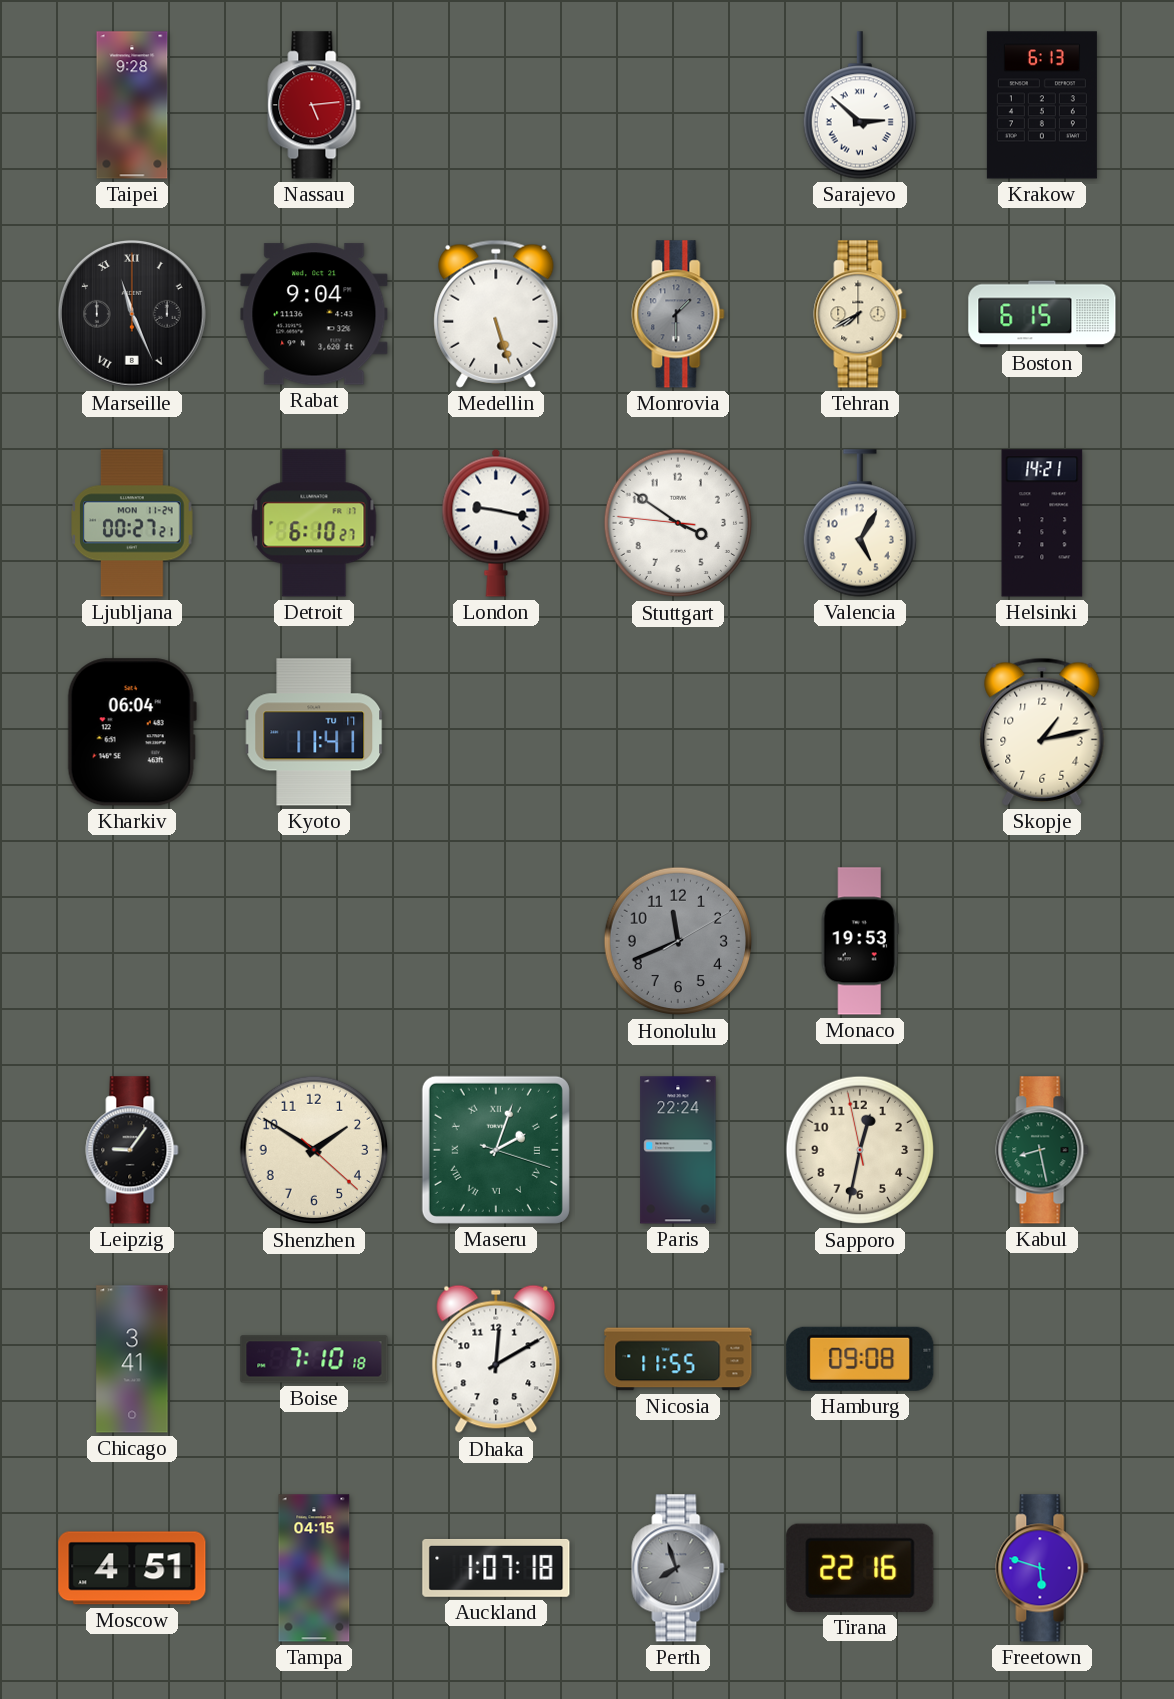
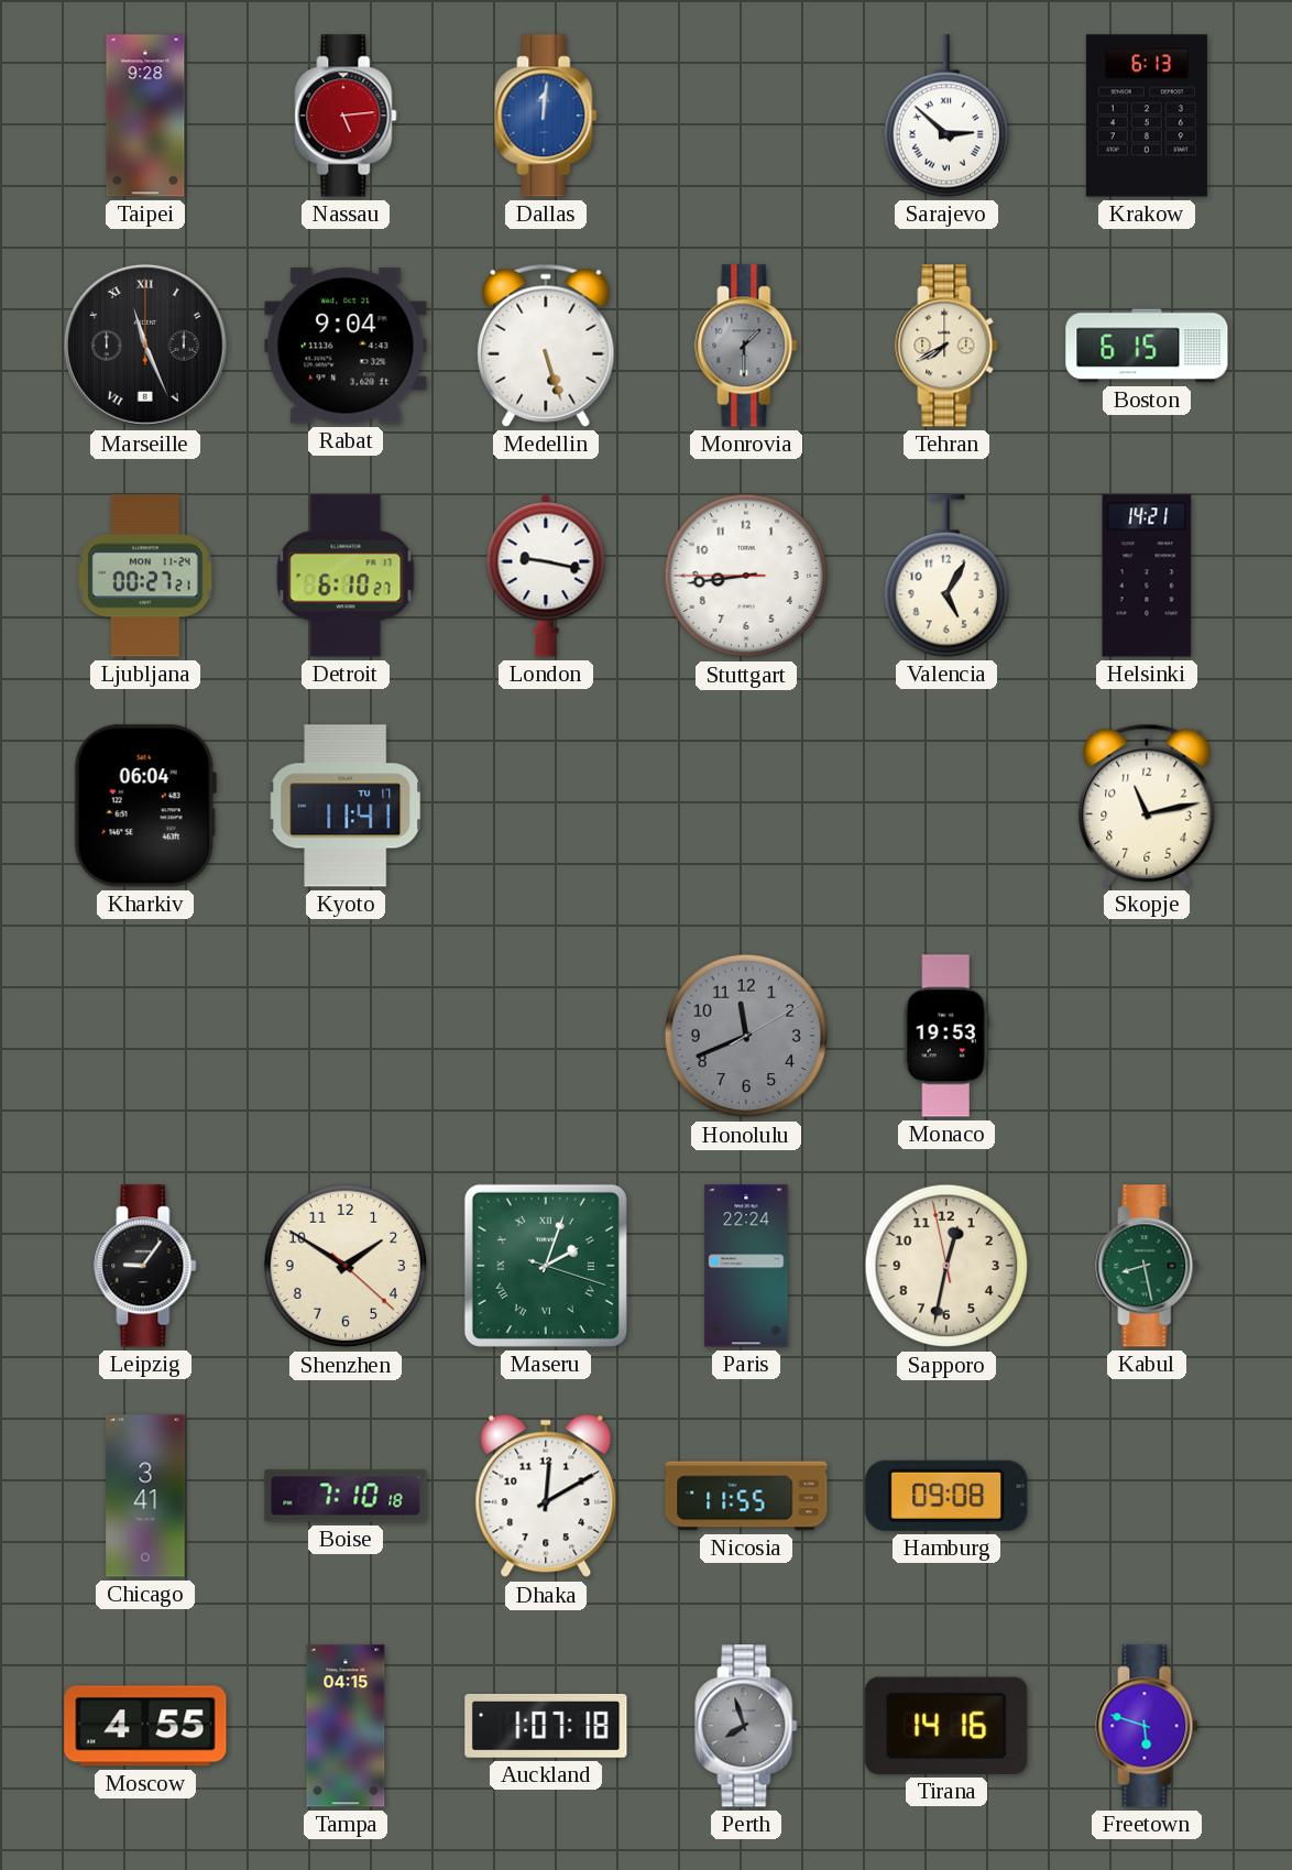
Dallas: none -> 12:01
Stuttgart: 3:50 -> 8:43
Skopje: 1:13 -> 11:13
Moscow: 4:51 -> 4:55
Tirana: 22:16 -> 14:16
